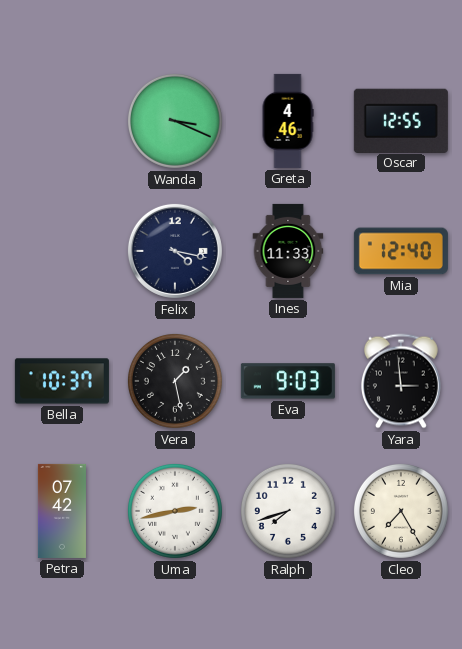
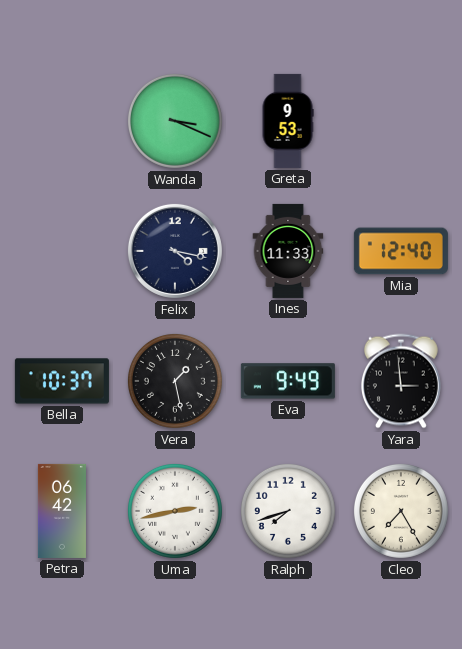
Greta: 4:46 -> 9:53
Oscar: 12:55 -> none
Eva: 9:03 -> 9:49
Petra: 07:42 -> 06:42
